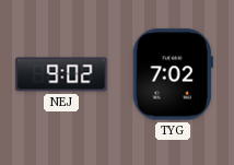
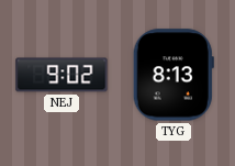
TYG: 7:02 -> 8:13
